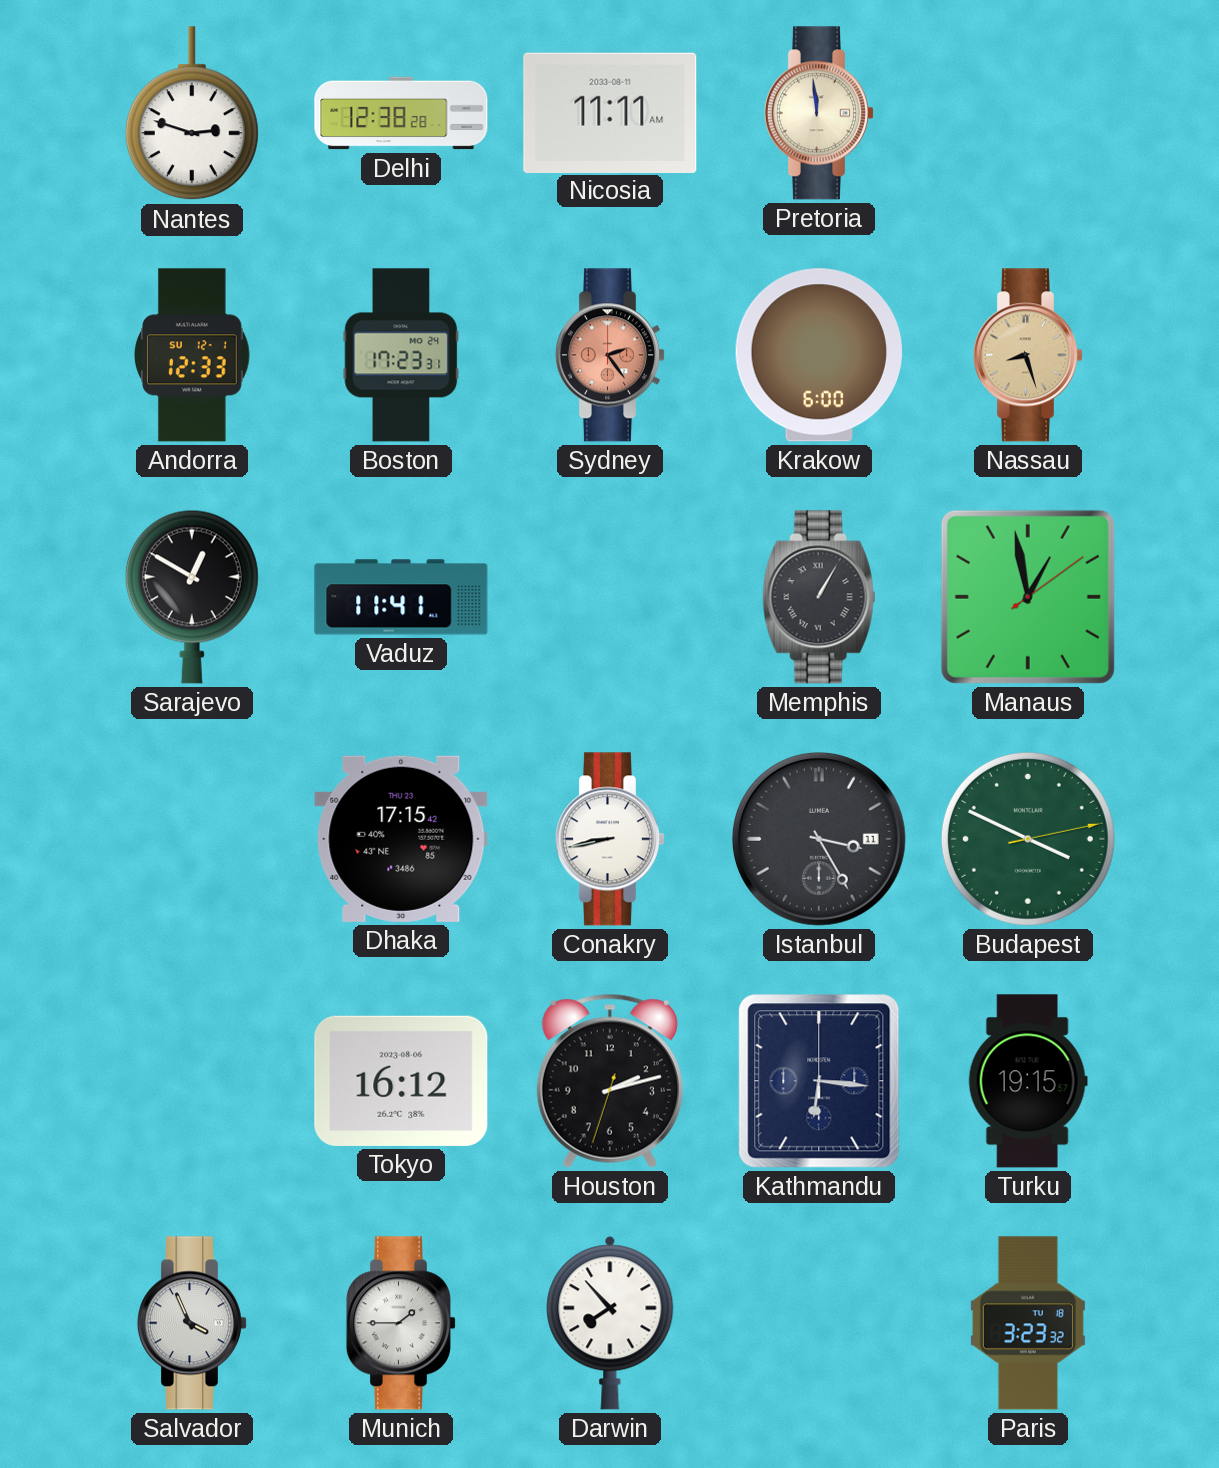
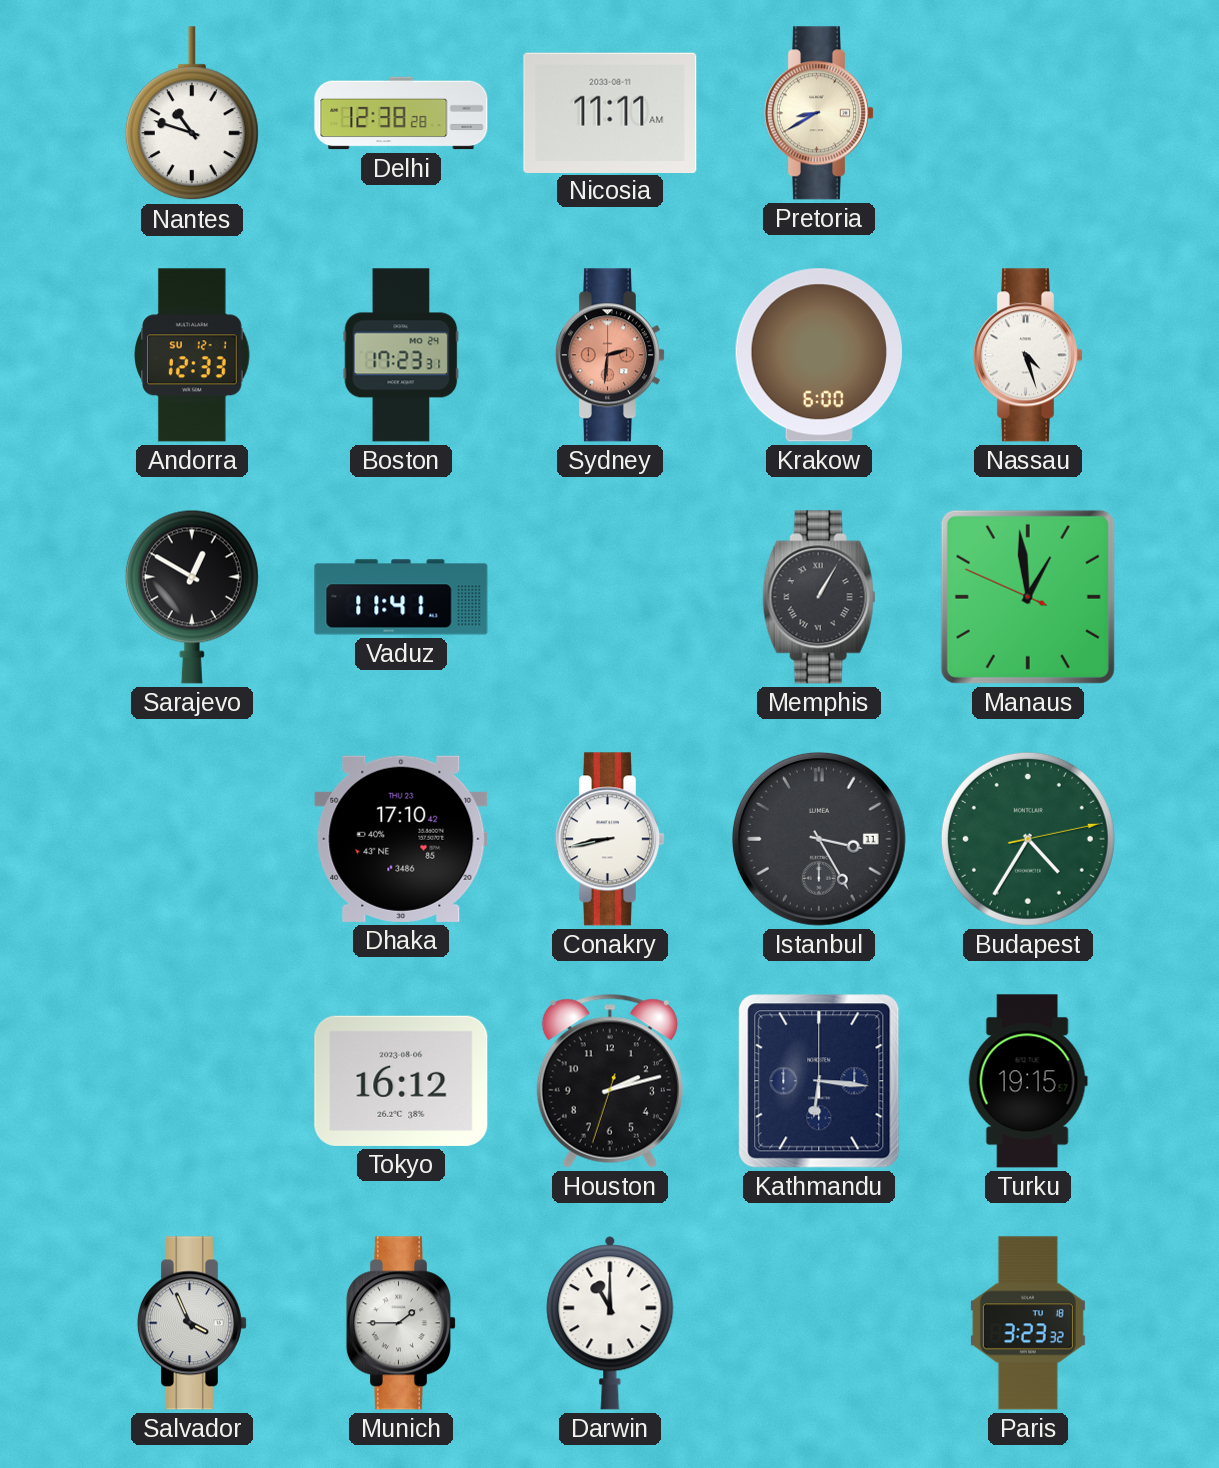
Nantes: 2:48 -> 10:48
Pretoria: 11:59 -> 8:40
Sydney: 2:24 -> 2:31
Nassau: 8:27 -> 4:27
Nassau dial: champagne -> white
Manaus: 12:58:09 -> 12:58:49
Dhaka: 17:15 -> 17:10
Budapest: 3:49 -> 4:35
Darwin: 7:53 -> 11:00
